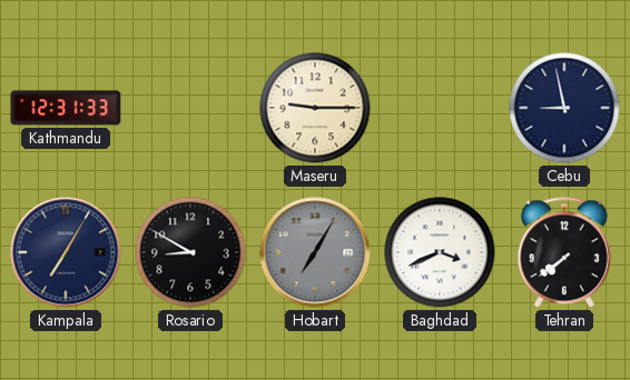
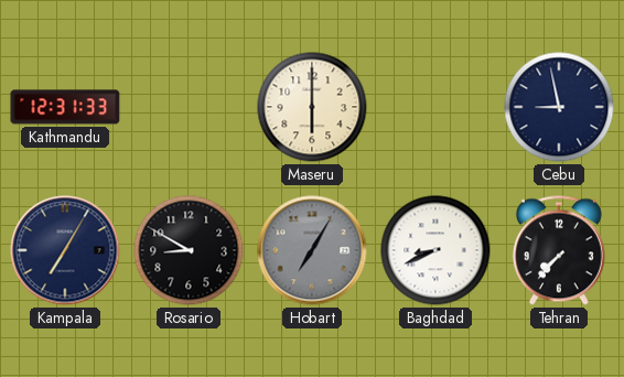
Maseru: 9:15 -> 6:00
Baghdad: 3:41 -> 8:41
Tehran: 7:39 -> 7:37
